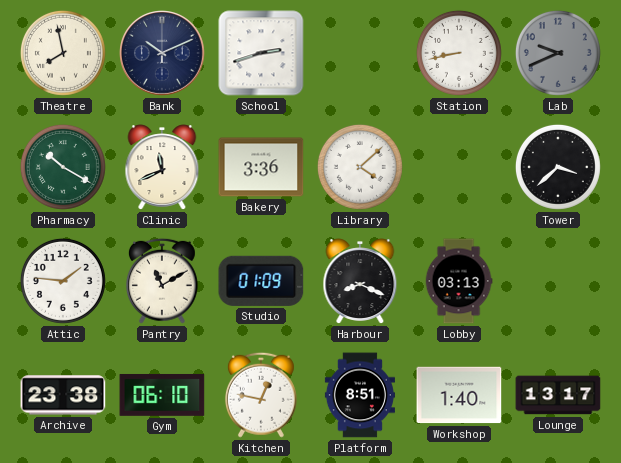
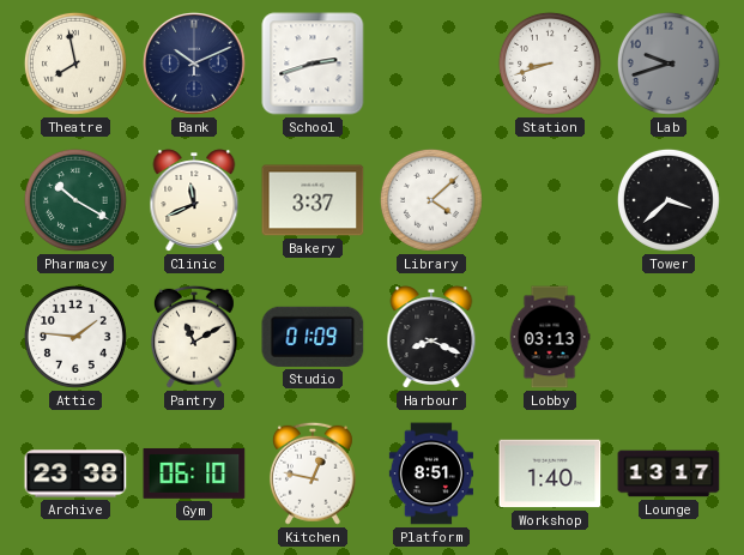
Station: 8:43 -> 8:42
Lab: 9:41 -> 9:42
Bakery: 3:36 -> 3:37
